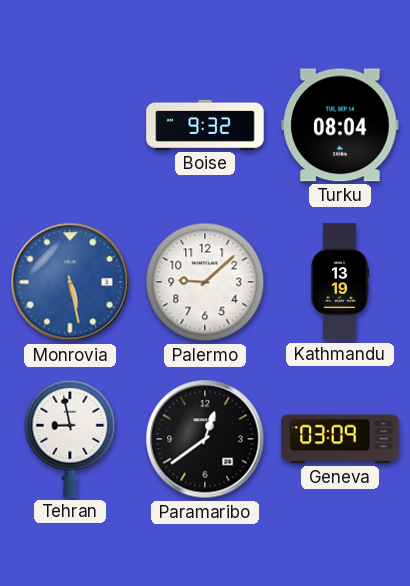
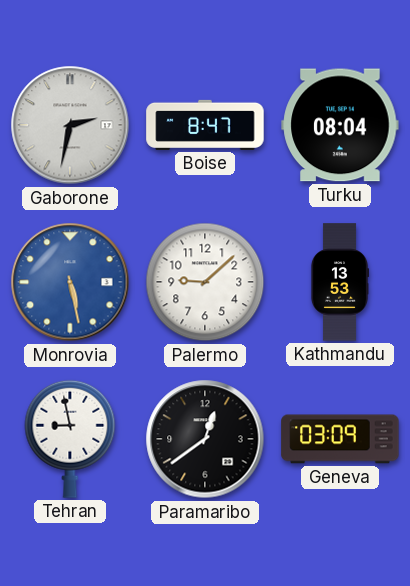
Gaborone: none -> 2:32
Boise: 9:32 -> 8:47
Kathmandu: 13:19 -> 13:53
